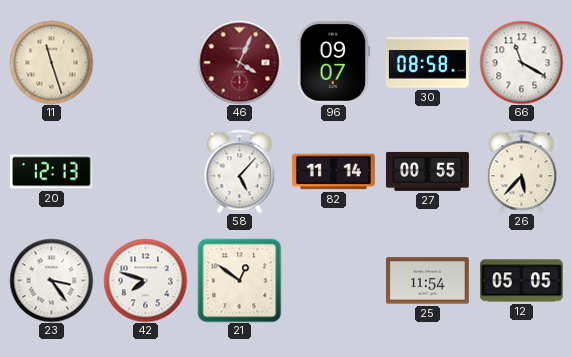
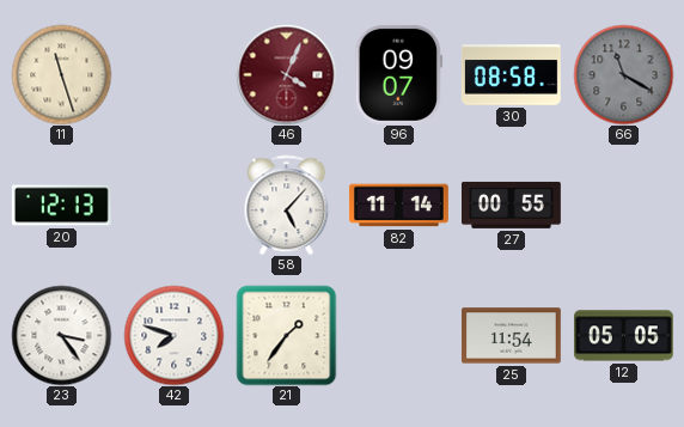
66 dial: white -> grey
26: 5:37 -> none
21: 12:51 -> 1:36
